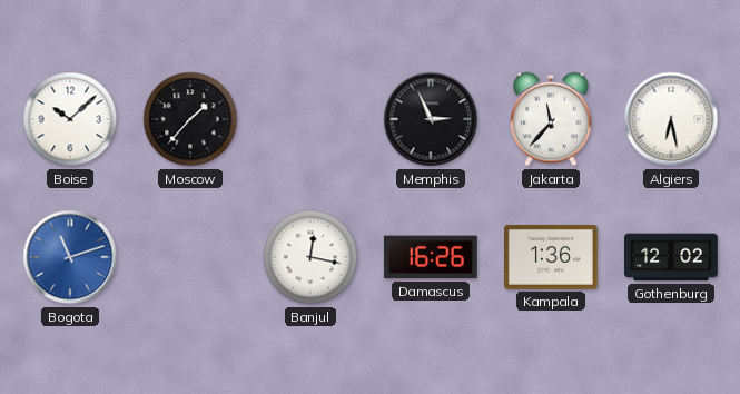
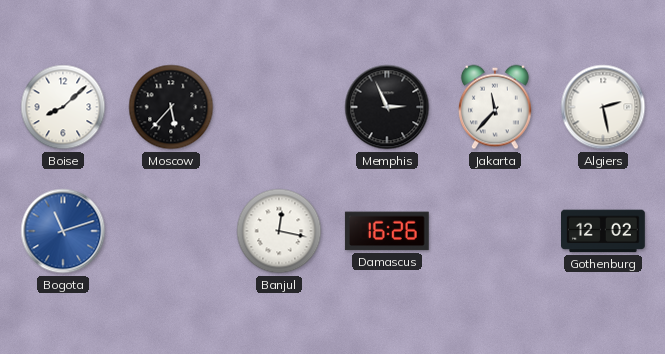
Boise: 10:08 -> 8:08
Moscow: 1:37 -> 5:37
Algiers: 6:28 -> 2:28
Kampala: 1:36 -> none
